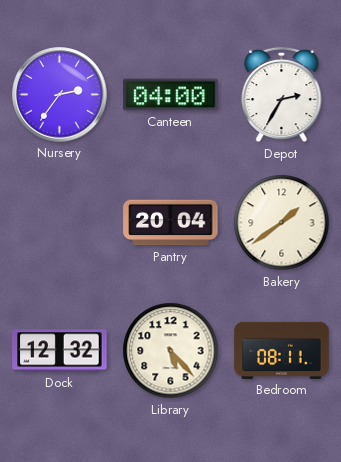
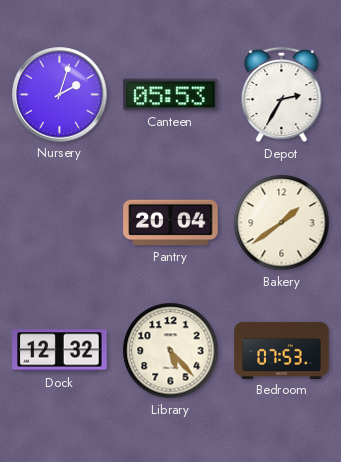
Nursery: 2:36 -> 2:03
Canteen: 04:00 -> 05:53
Bedroom: 08:11 -> 07:53
